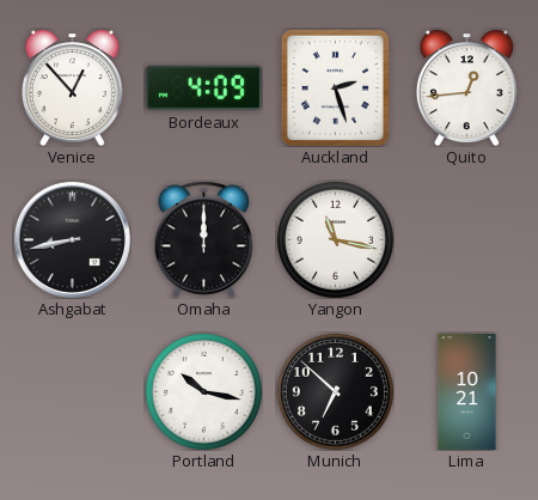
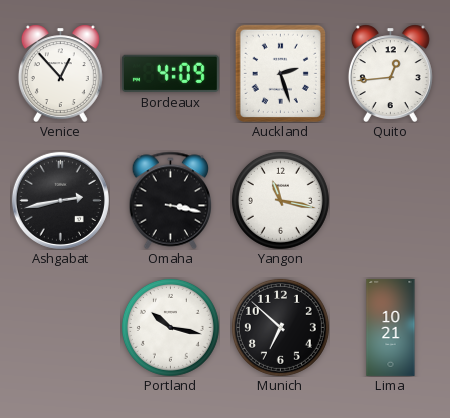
Ashgabat: 8:43 -> 2:43
Omaha: 12:00 -> 3:17
